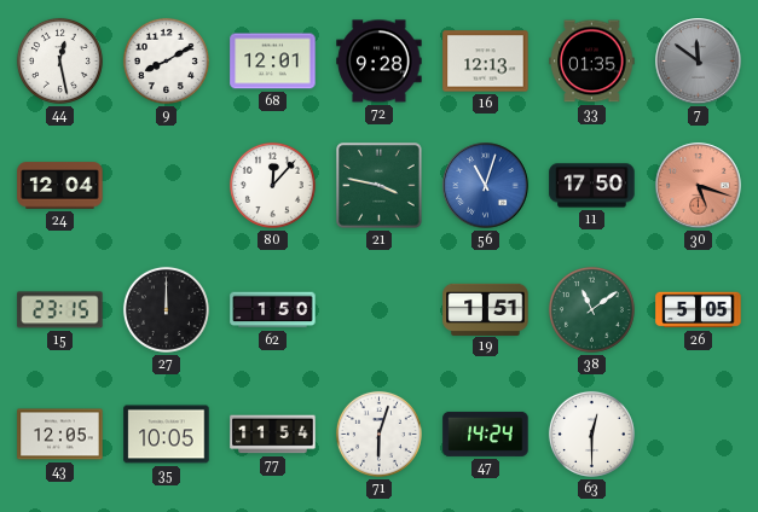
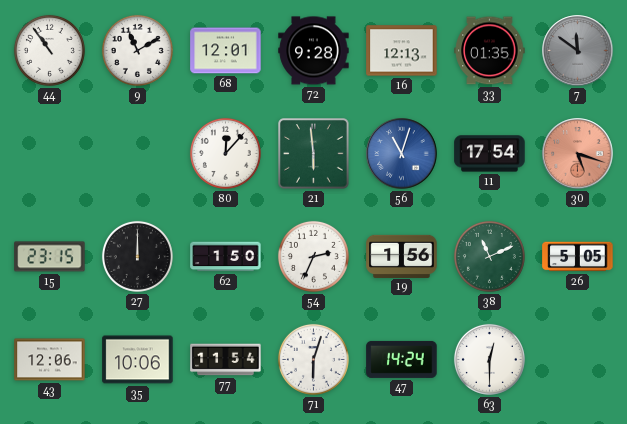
44: 12:28 -> 10:54
9: 8:10 -> 11:10
24: 12:04 -> none
21: 3:47 -> 5:59
11: 17:50 -> 17:54
54: none -> 2:34
19: 1:51 -> 1:56
38: 11:09 -> 11:11
43: 12:05 -> 12:06
35: 10:05 -> 10:06
